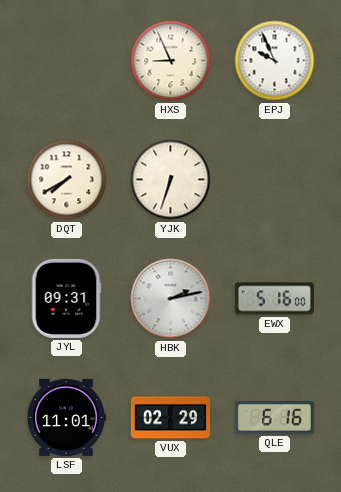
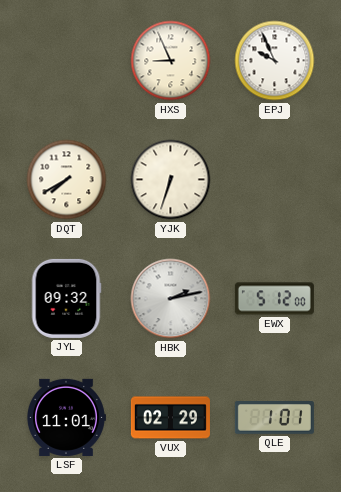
JYL: 09:31 -> 09:32
EWX: 5:16 -> 5:12
QLE: 6:16 -> 1:01
